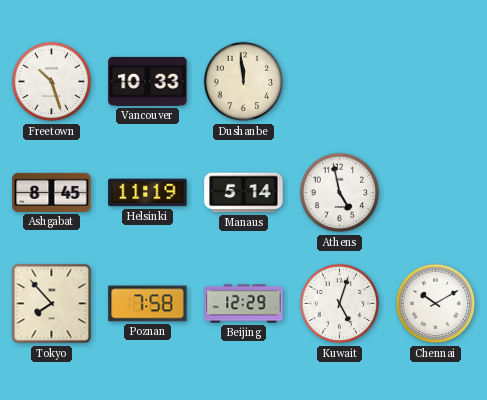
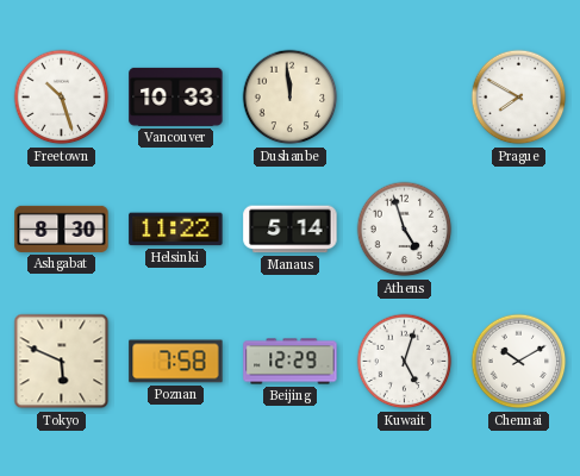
Prague: none -> 7:50
Ashgabat: 8:45 -> 8:30
Helsinki: 11:19 -> 11:22
Athens: 4:58 -> 4:57
Tokyo: 7:53 -> 5:49
